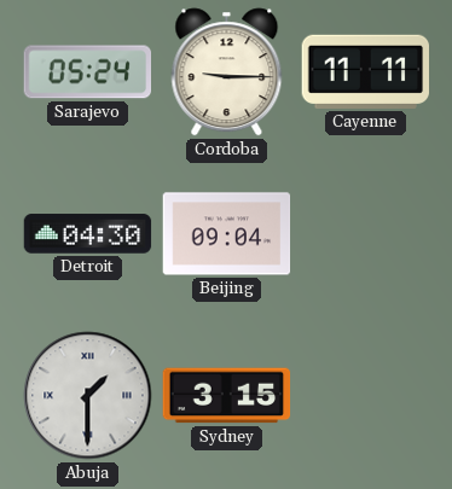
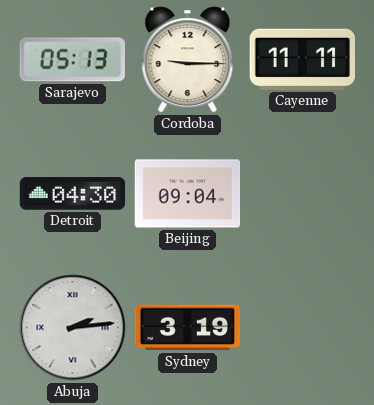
Sarajevo: 05:24 -> 05:13
Abuja: 1:30 -> 2:14
Sydney: 3:15 -> 3:19
